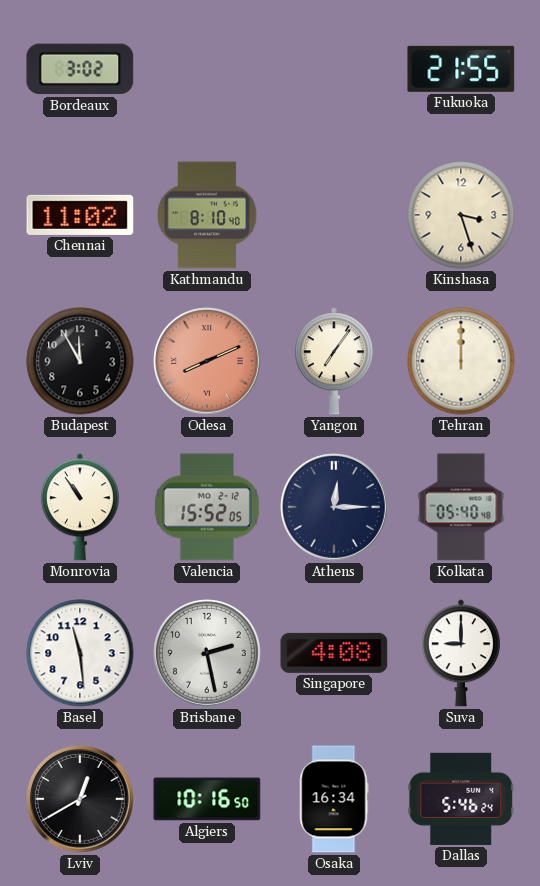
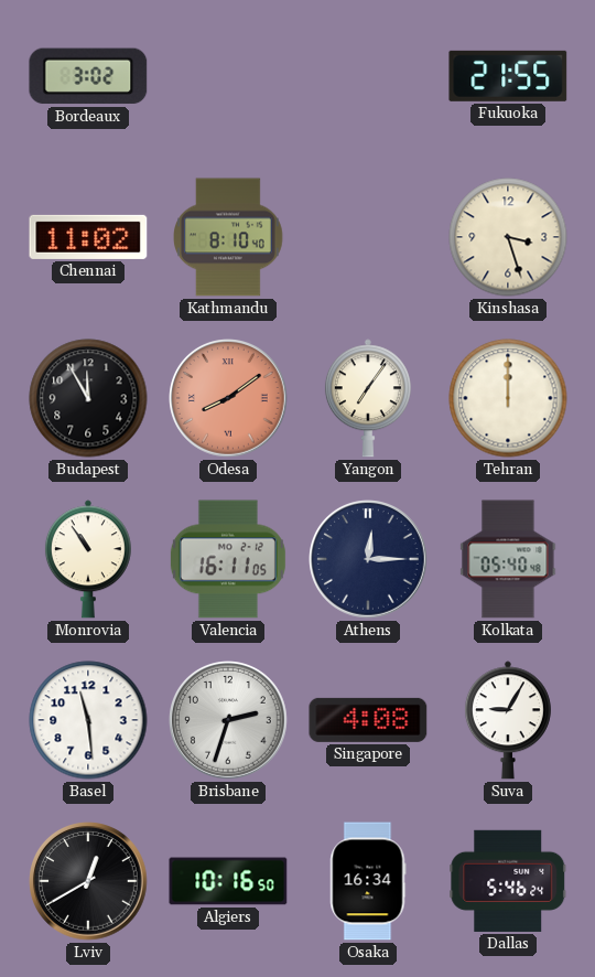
Odesa: 8:11 -> 8:09
Valencia: 15:52 -> 16:11
Brisbane: 2:28 -> 2:33
Suva: 9:00 -> 9:05
